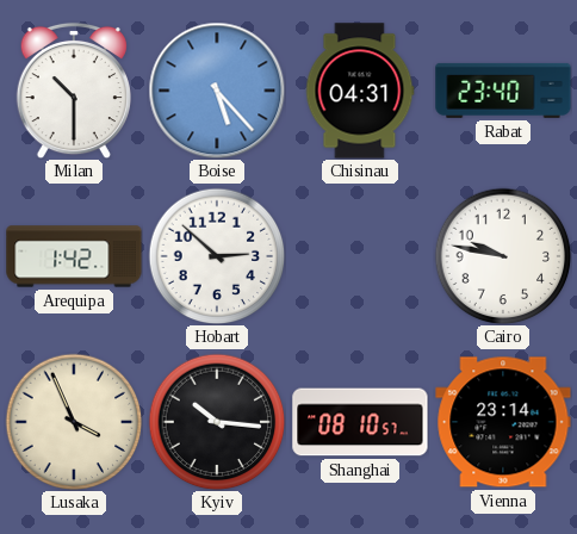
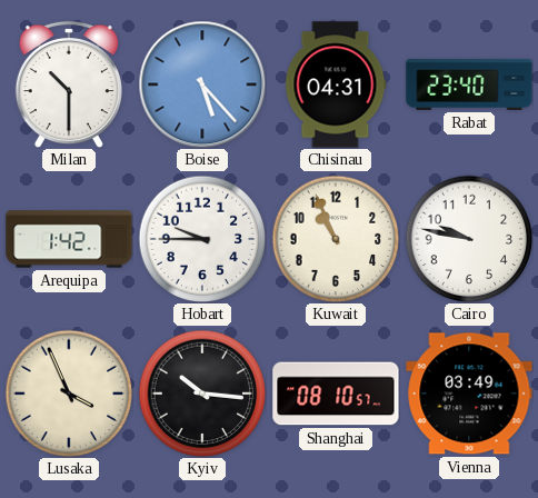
Hobart: 2:52 -> 9:45
Kuwait: none -> 10:56
Vienna: 23:14 -> 03:49
